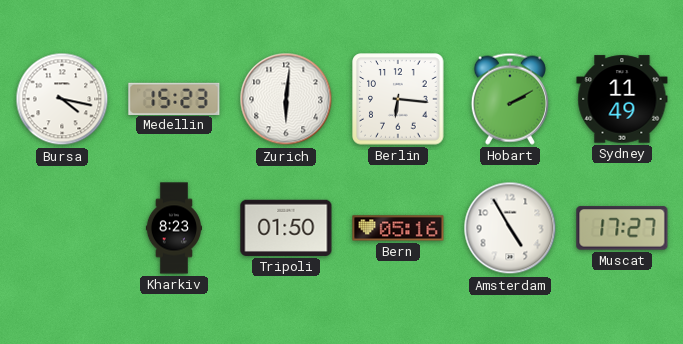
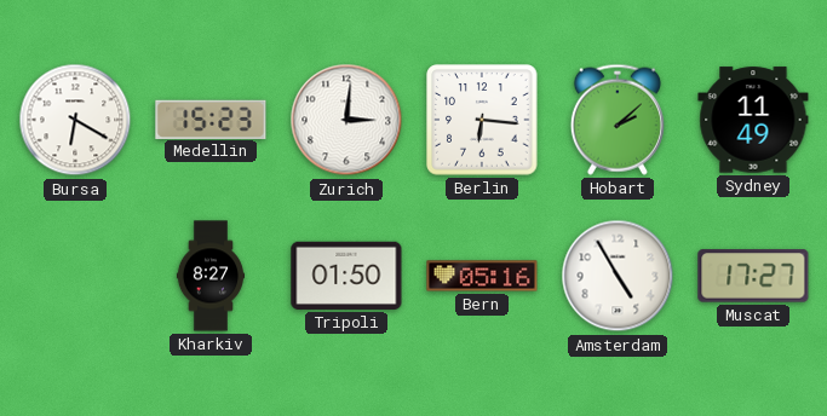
Bursa: 4:17 -> 6:20
Zurich: 6:01 -> 3:01
Hobart: 2:10 -> 2:08
Kharkiv: 8:23 -> 8:27
